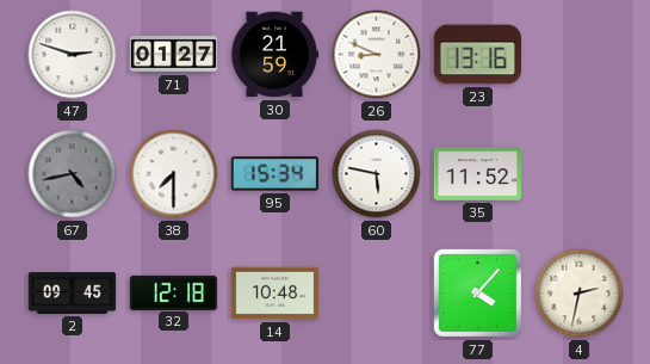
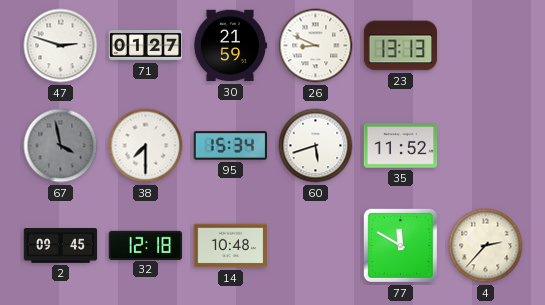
23: 13:16 -> 13:13
67: 4:43 -> 3:58
60: 5:47 -> 5:42
77: 4:07 -> 11:50
4: 2:32 -> 2:37
